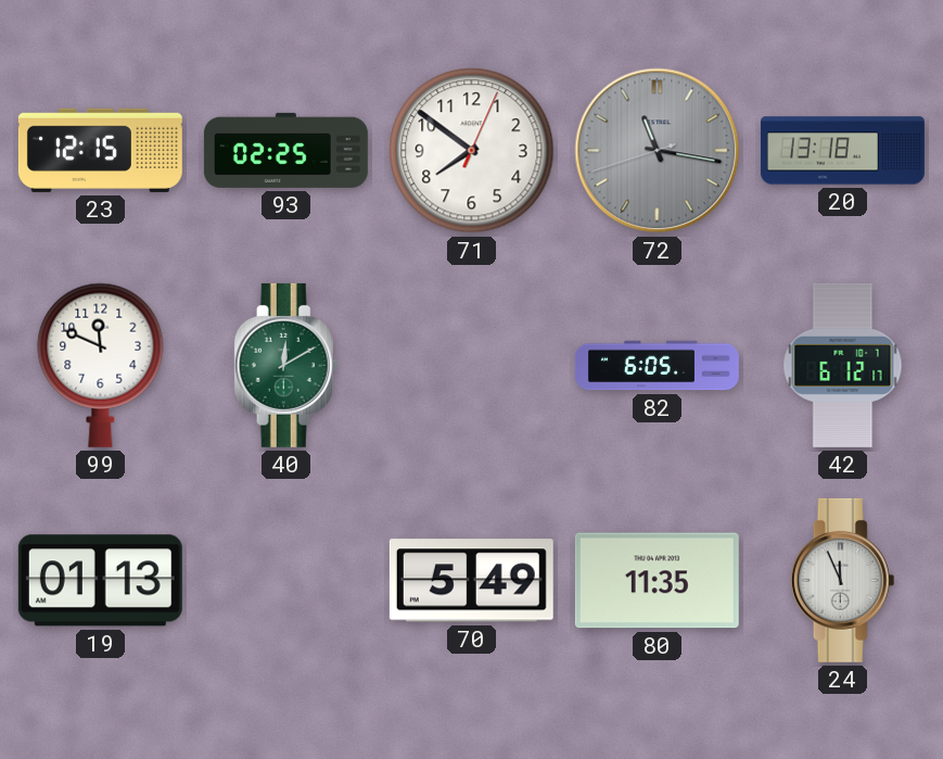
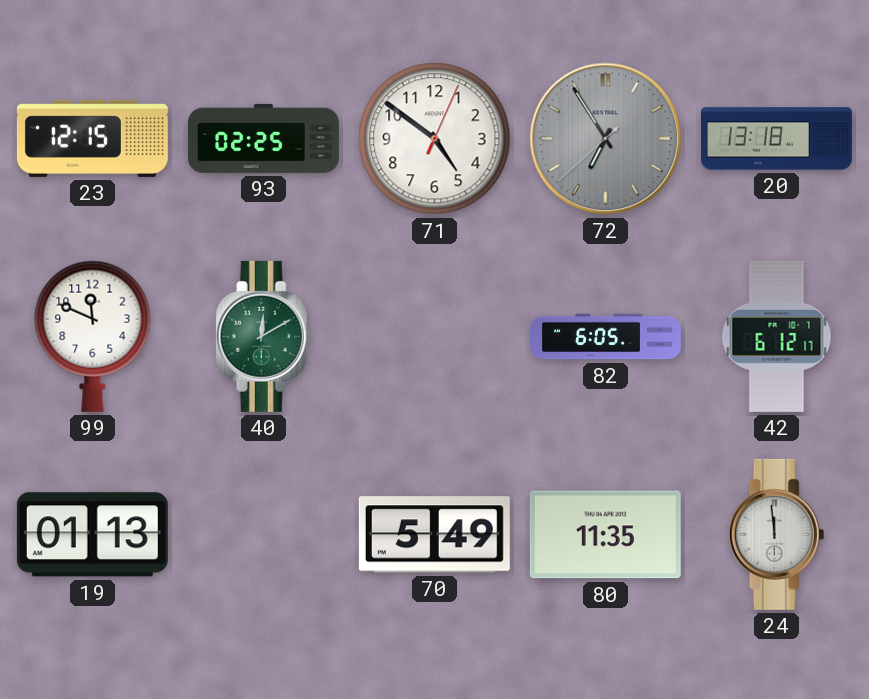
71: 7:51 -> 4:51
72: 11:16 -> 6:54
24: 11:56 -> 11:59
